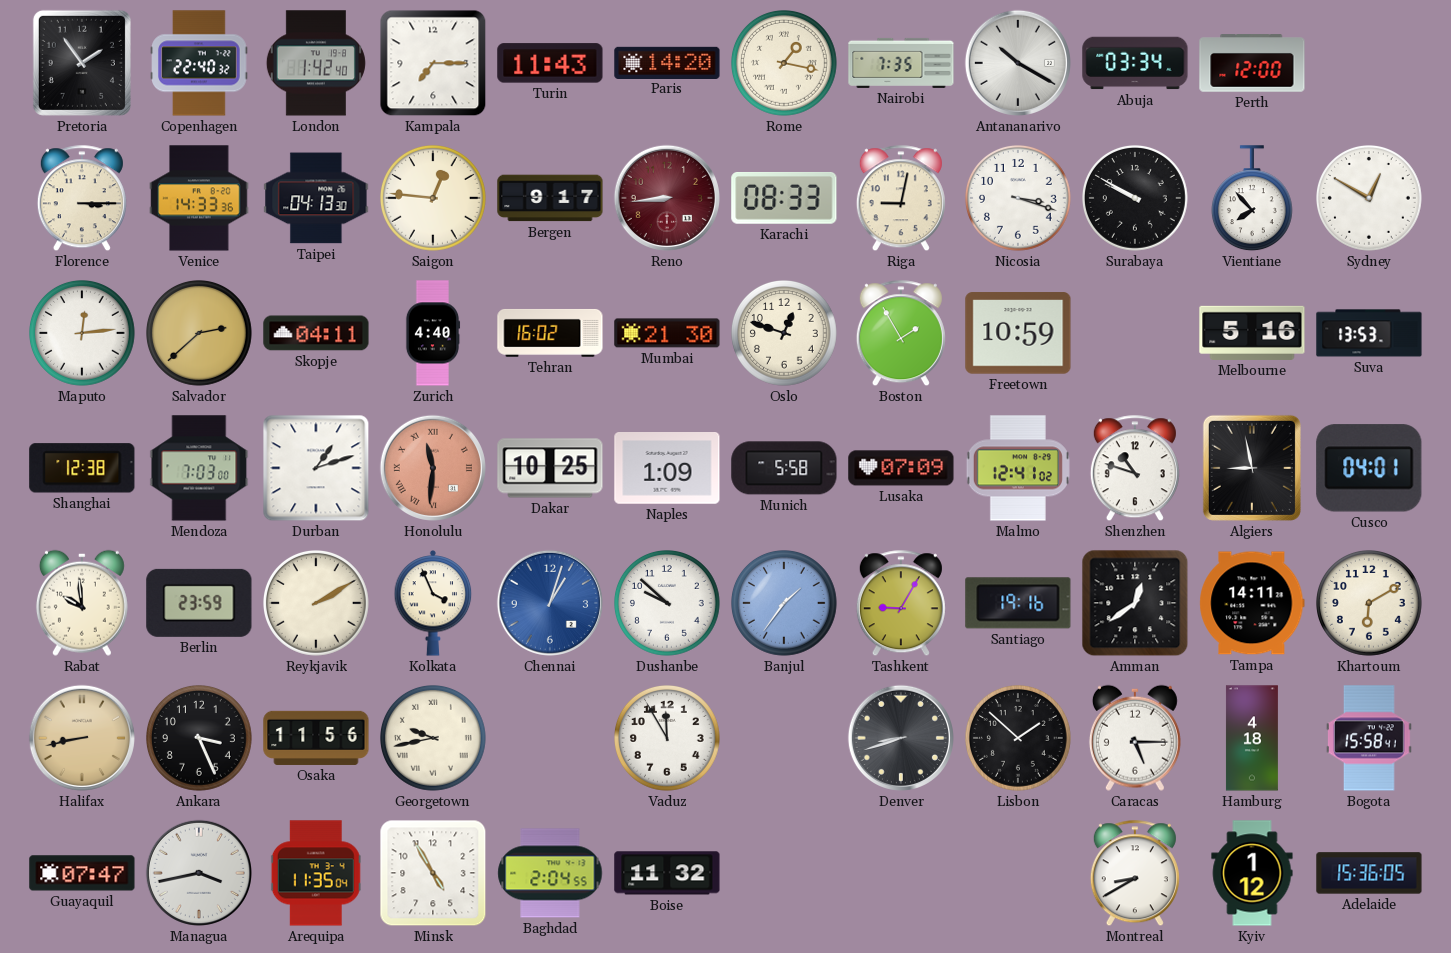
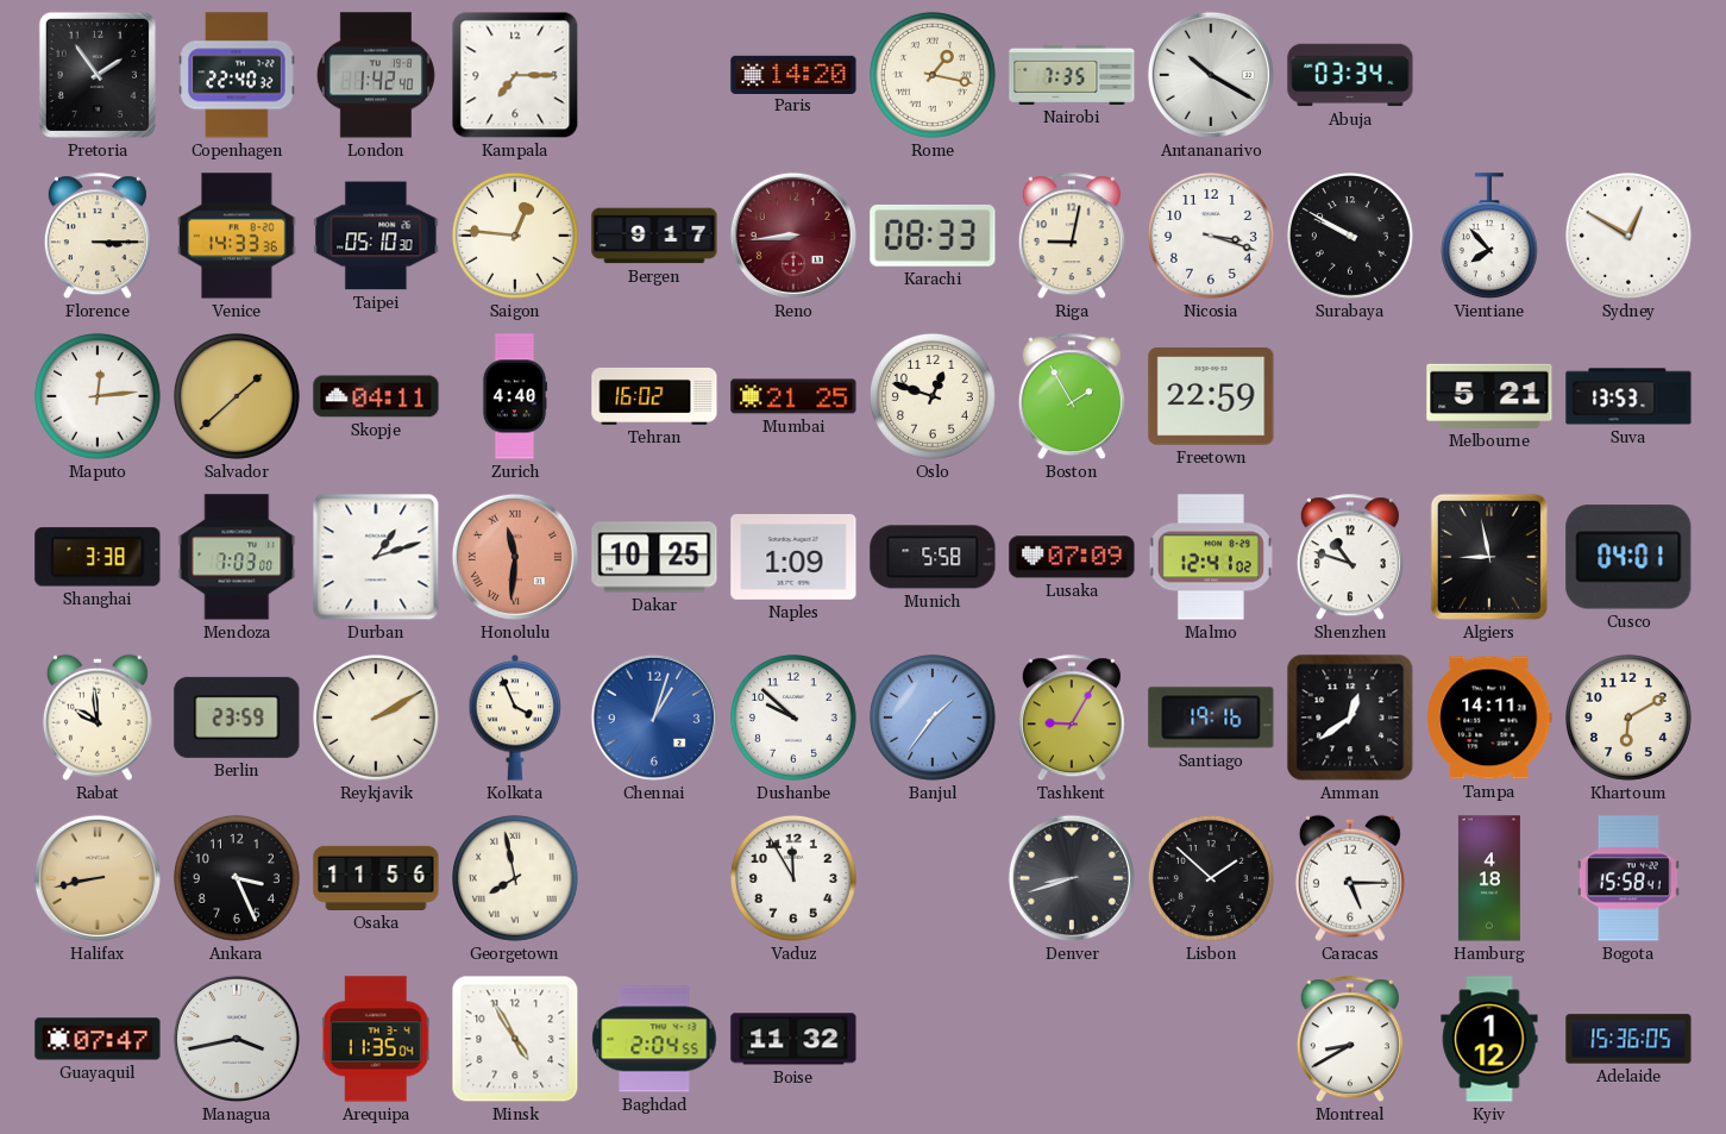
Turin: 11:43 -> none
Perth: 12:00 -> none
Taipei: 04:13 -> 05:10
Salvador: 2:38 -> 1:38
Mumbai: 21:30 -> 21:25
Freetown: 10:59 -> 22:59
Melbourne: 5:16 -> 5:21
Shanghai: 12:38 -> 3:38
Georgetown: 9:43 -> 7:58
